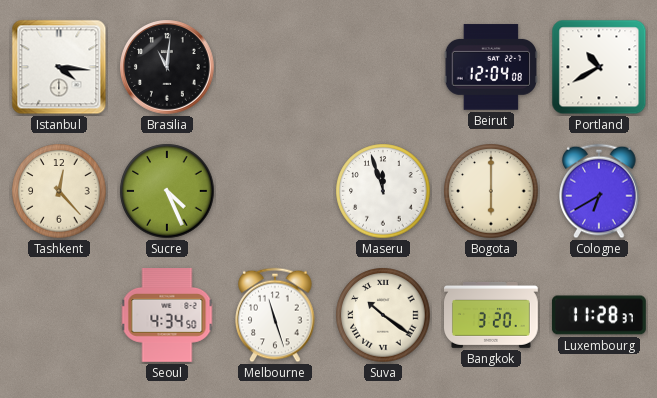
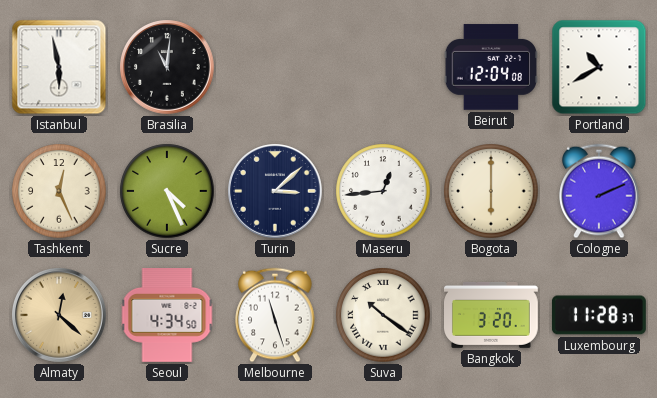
Istanbul: 4:16 -> 5:58
Tashkent: 12:23 -> 12:26
Turin: none -> 3:08
Maseru: 11:57 -> 12:44
Cologne: 6:40 -> 2:11
Almaty: none -> 12:22
